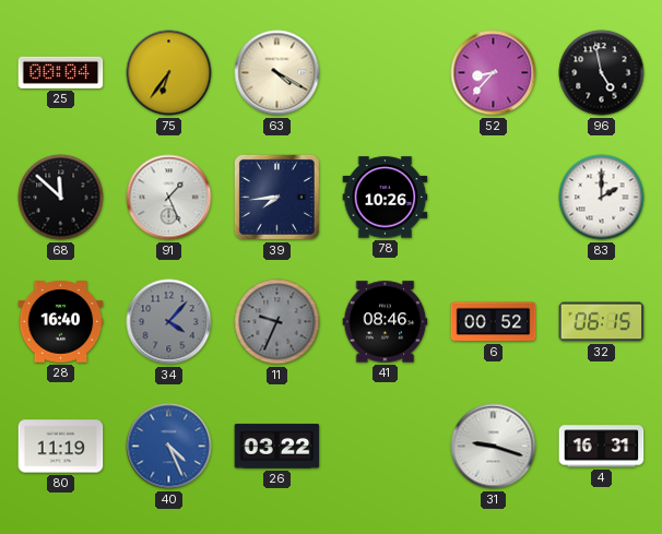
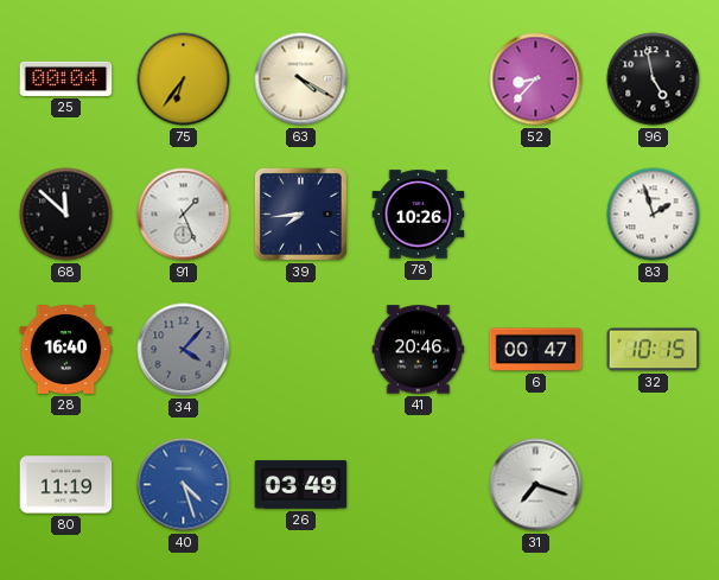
83: 2:00 -> 1:57
11: 9:34 -> none
41: 08:46 -> 20:46
6: 00:52 -> 00:47
32: 06:15 -> 10:15
40: 4:26 -> 4:27
26: 03:22 -> 03:49
31: 9:18 -> 7:18
4: 16:31 -> none
